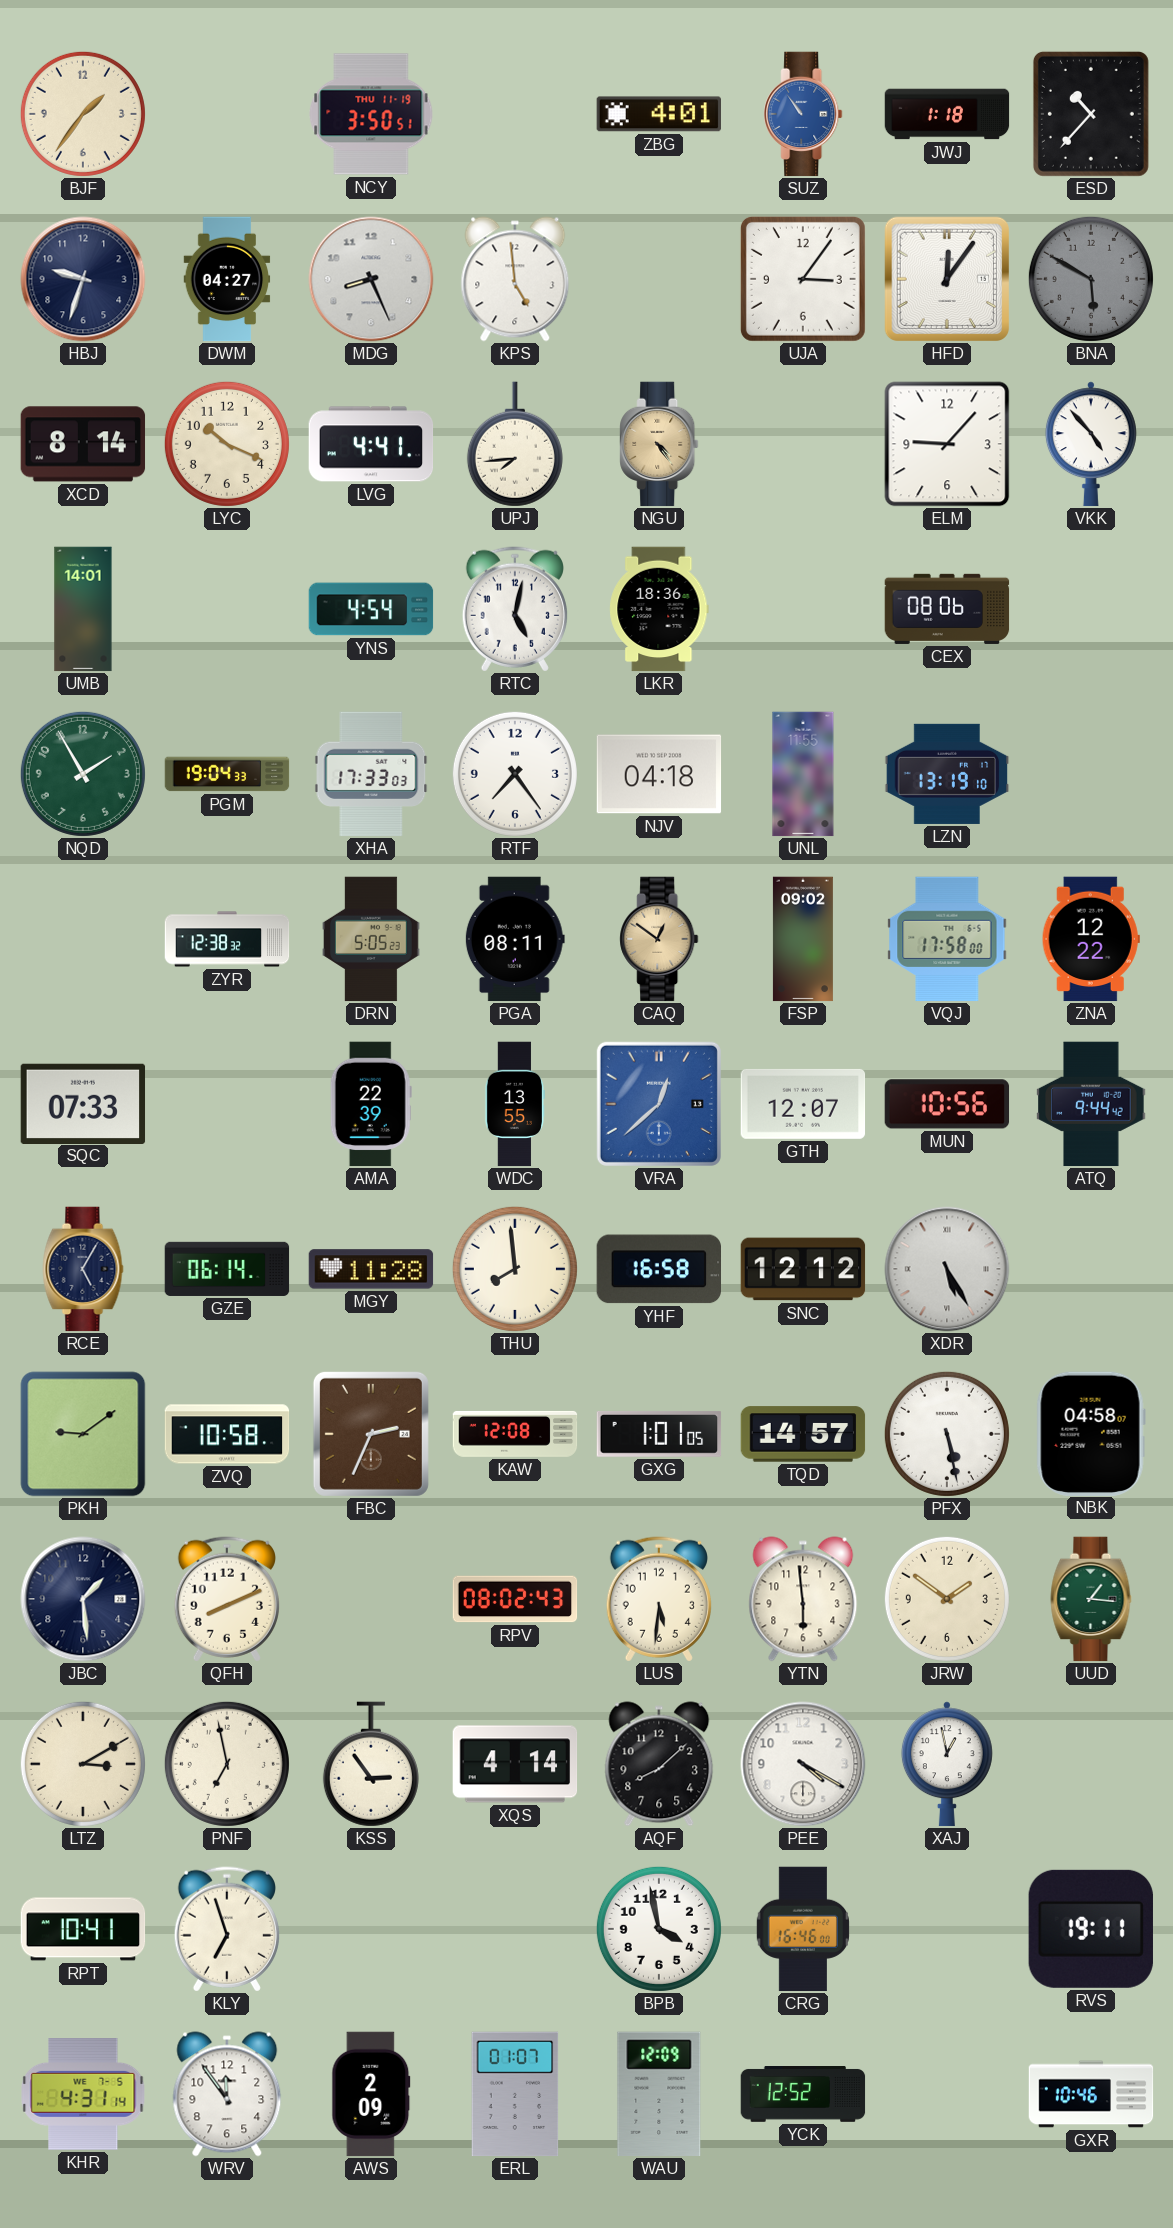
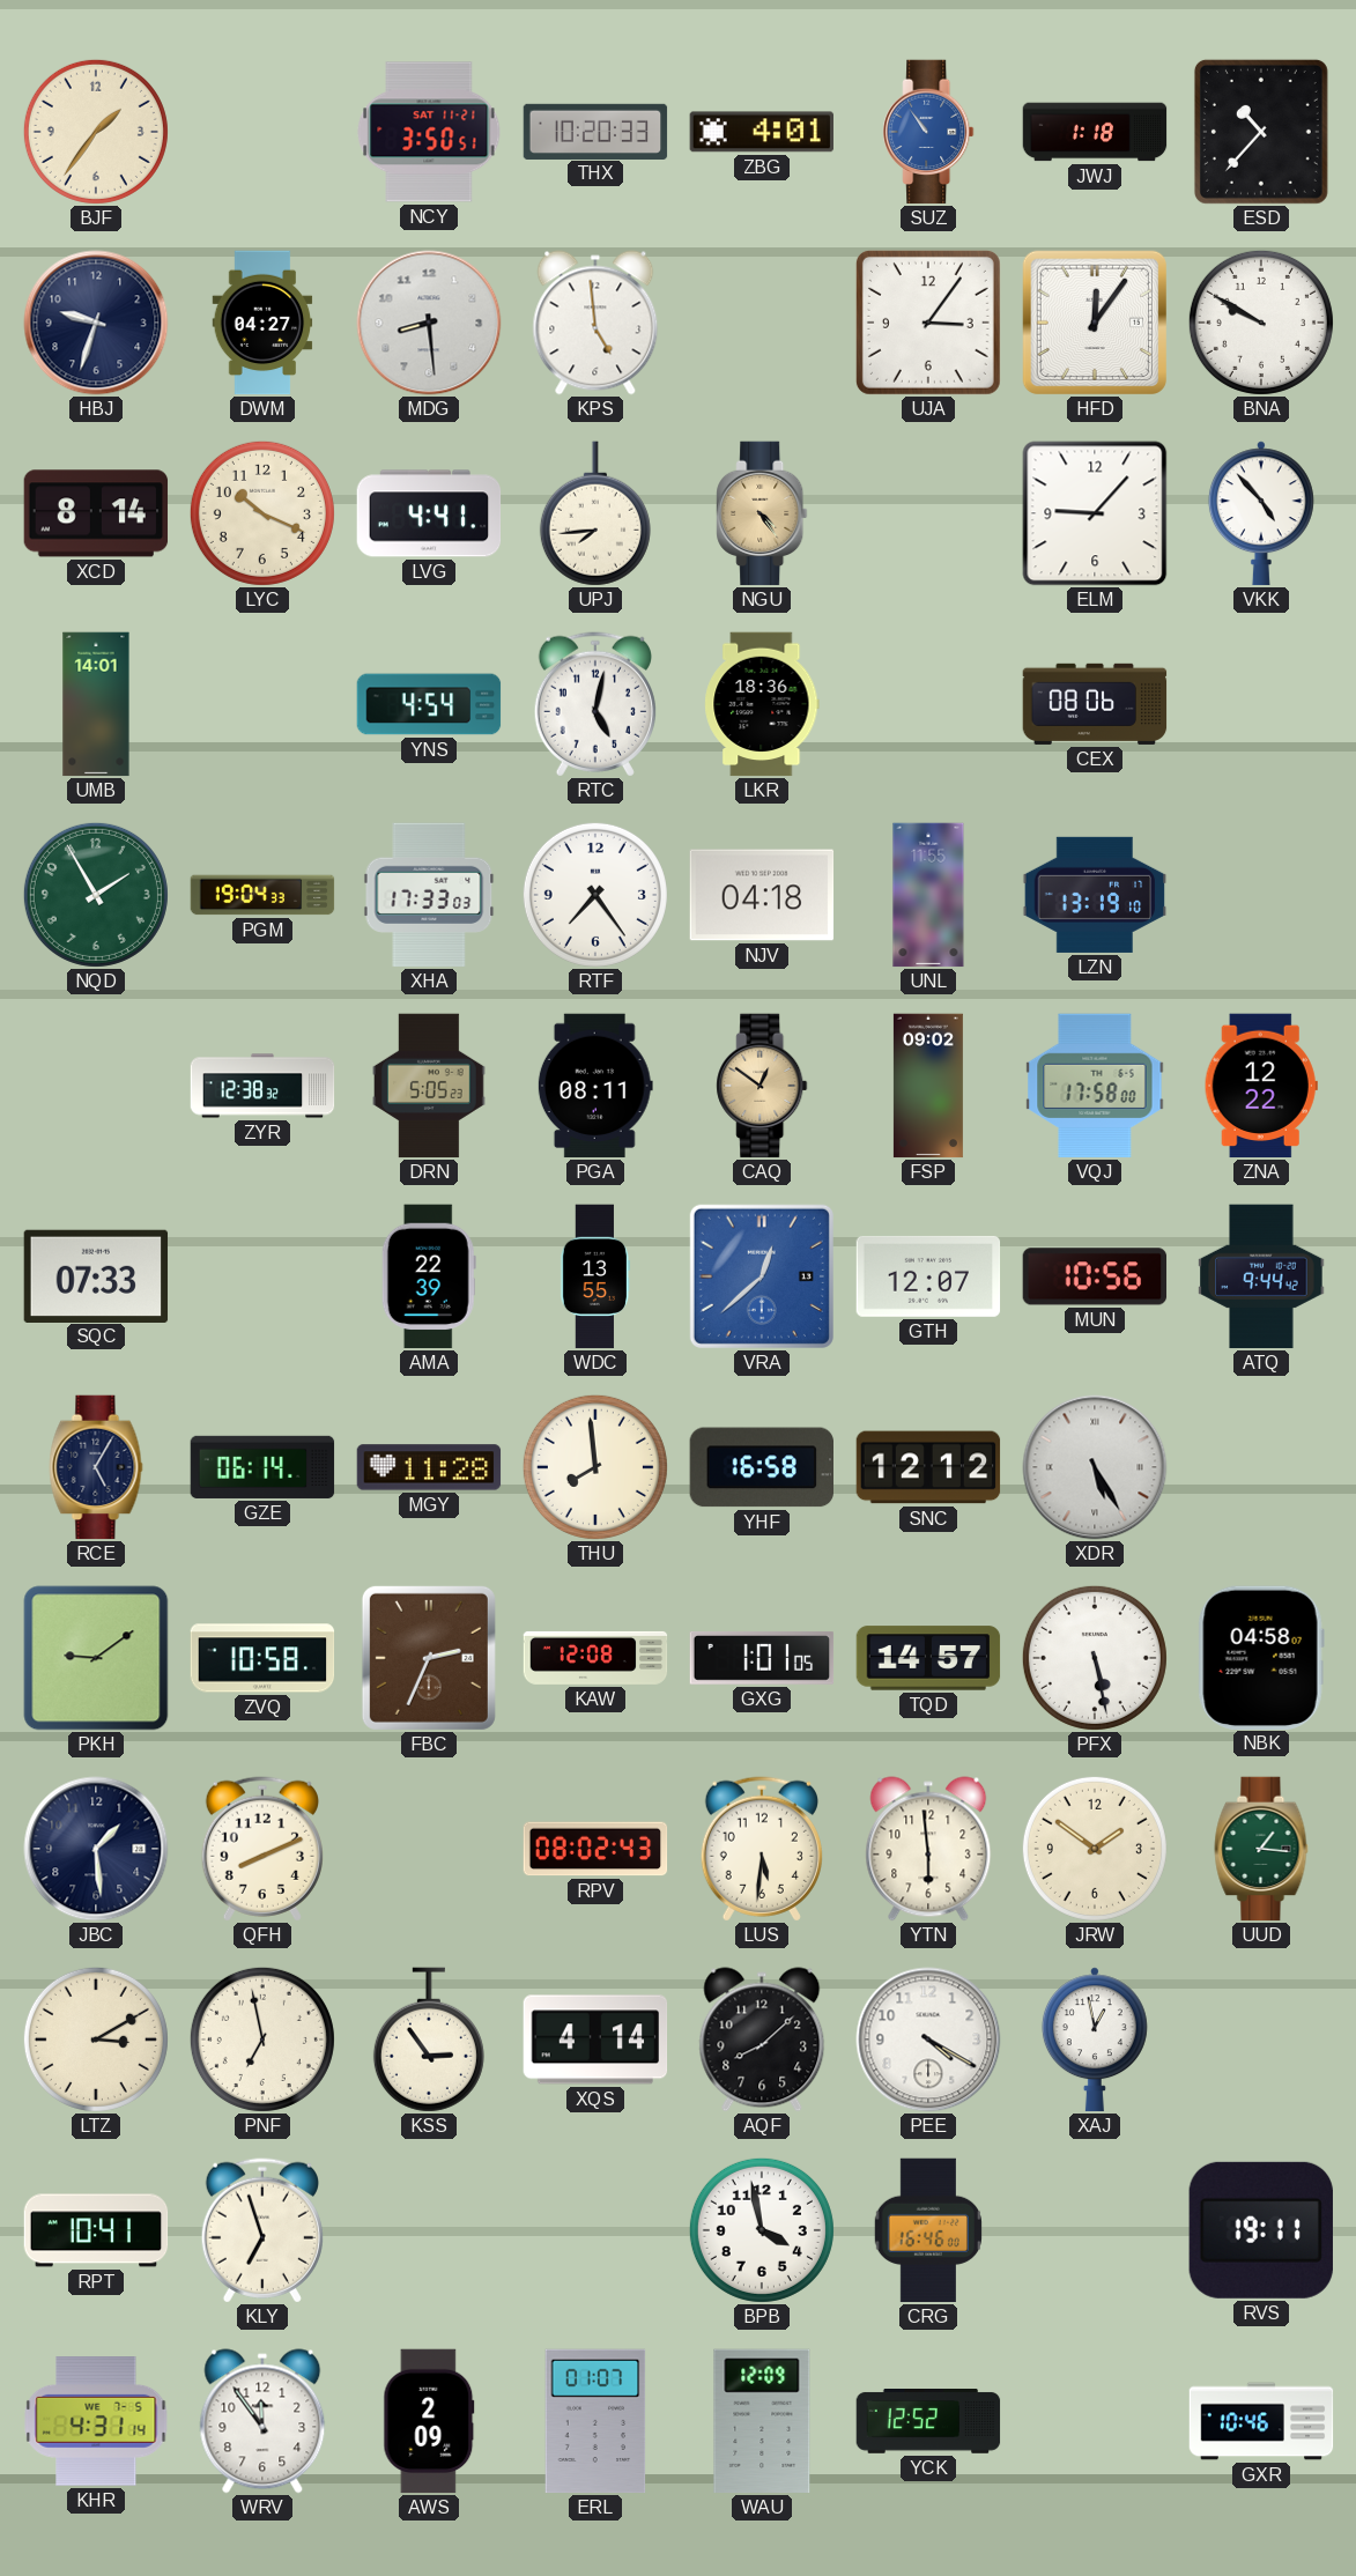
NCY date: THU 11-19 -> SAT 11-21
THX: none -> 10:20
MDG: 8:26 -> 8:29
BNA: 5:50 -> 9:50
BNA dial: grey -> white
